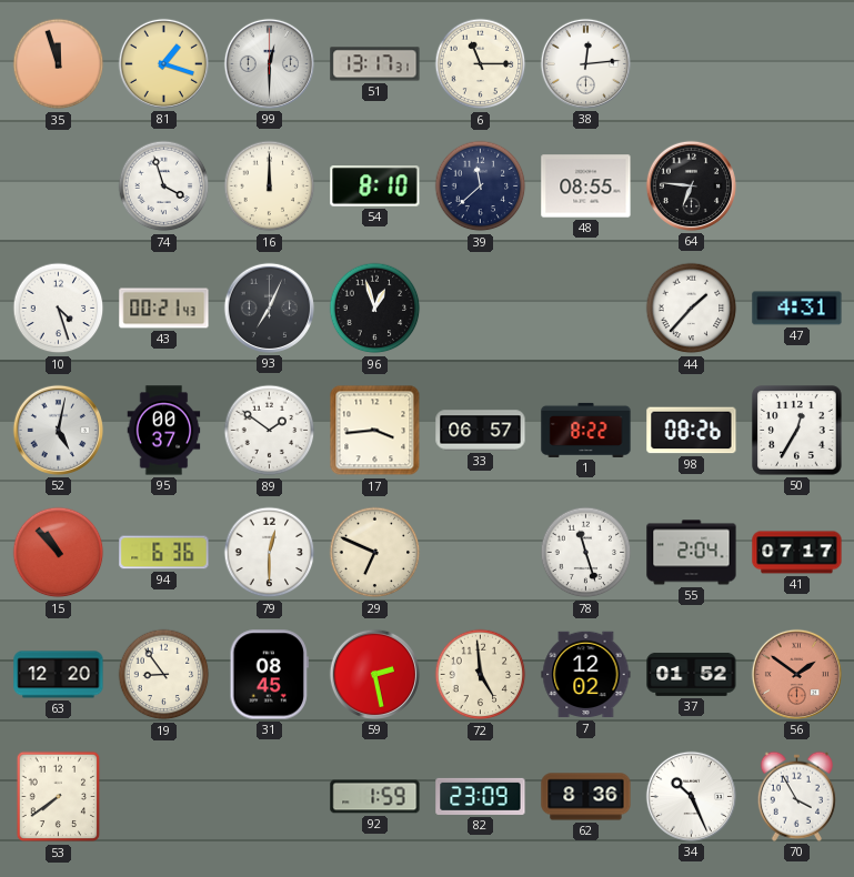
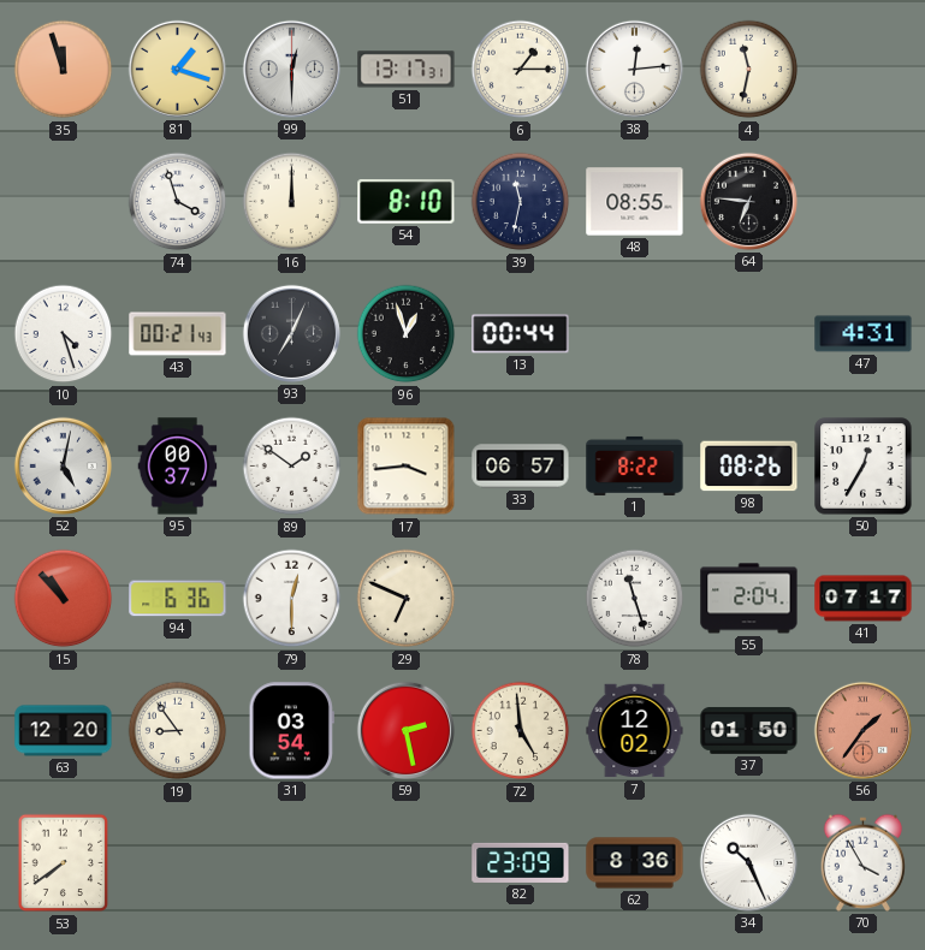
6: 11:15 -> 1:15
4: none -> 11:32
39: 11:38 -> 11:32
13: none -> 00:44
44: 1:37 -> none
31: 08:45 -> 03:54
37: 01:52 -> 01:50
56: 1:51 -> 1:36
92: 1:59 -> none
